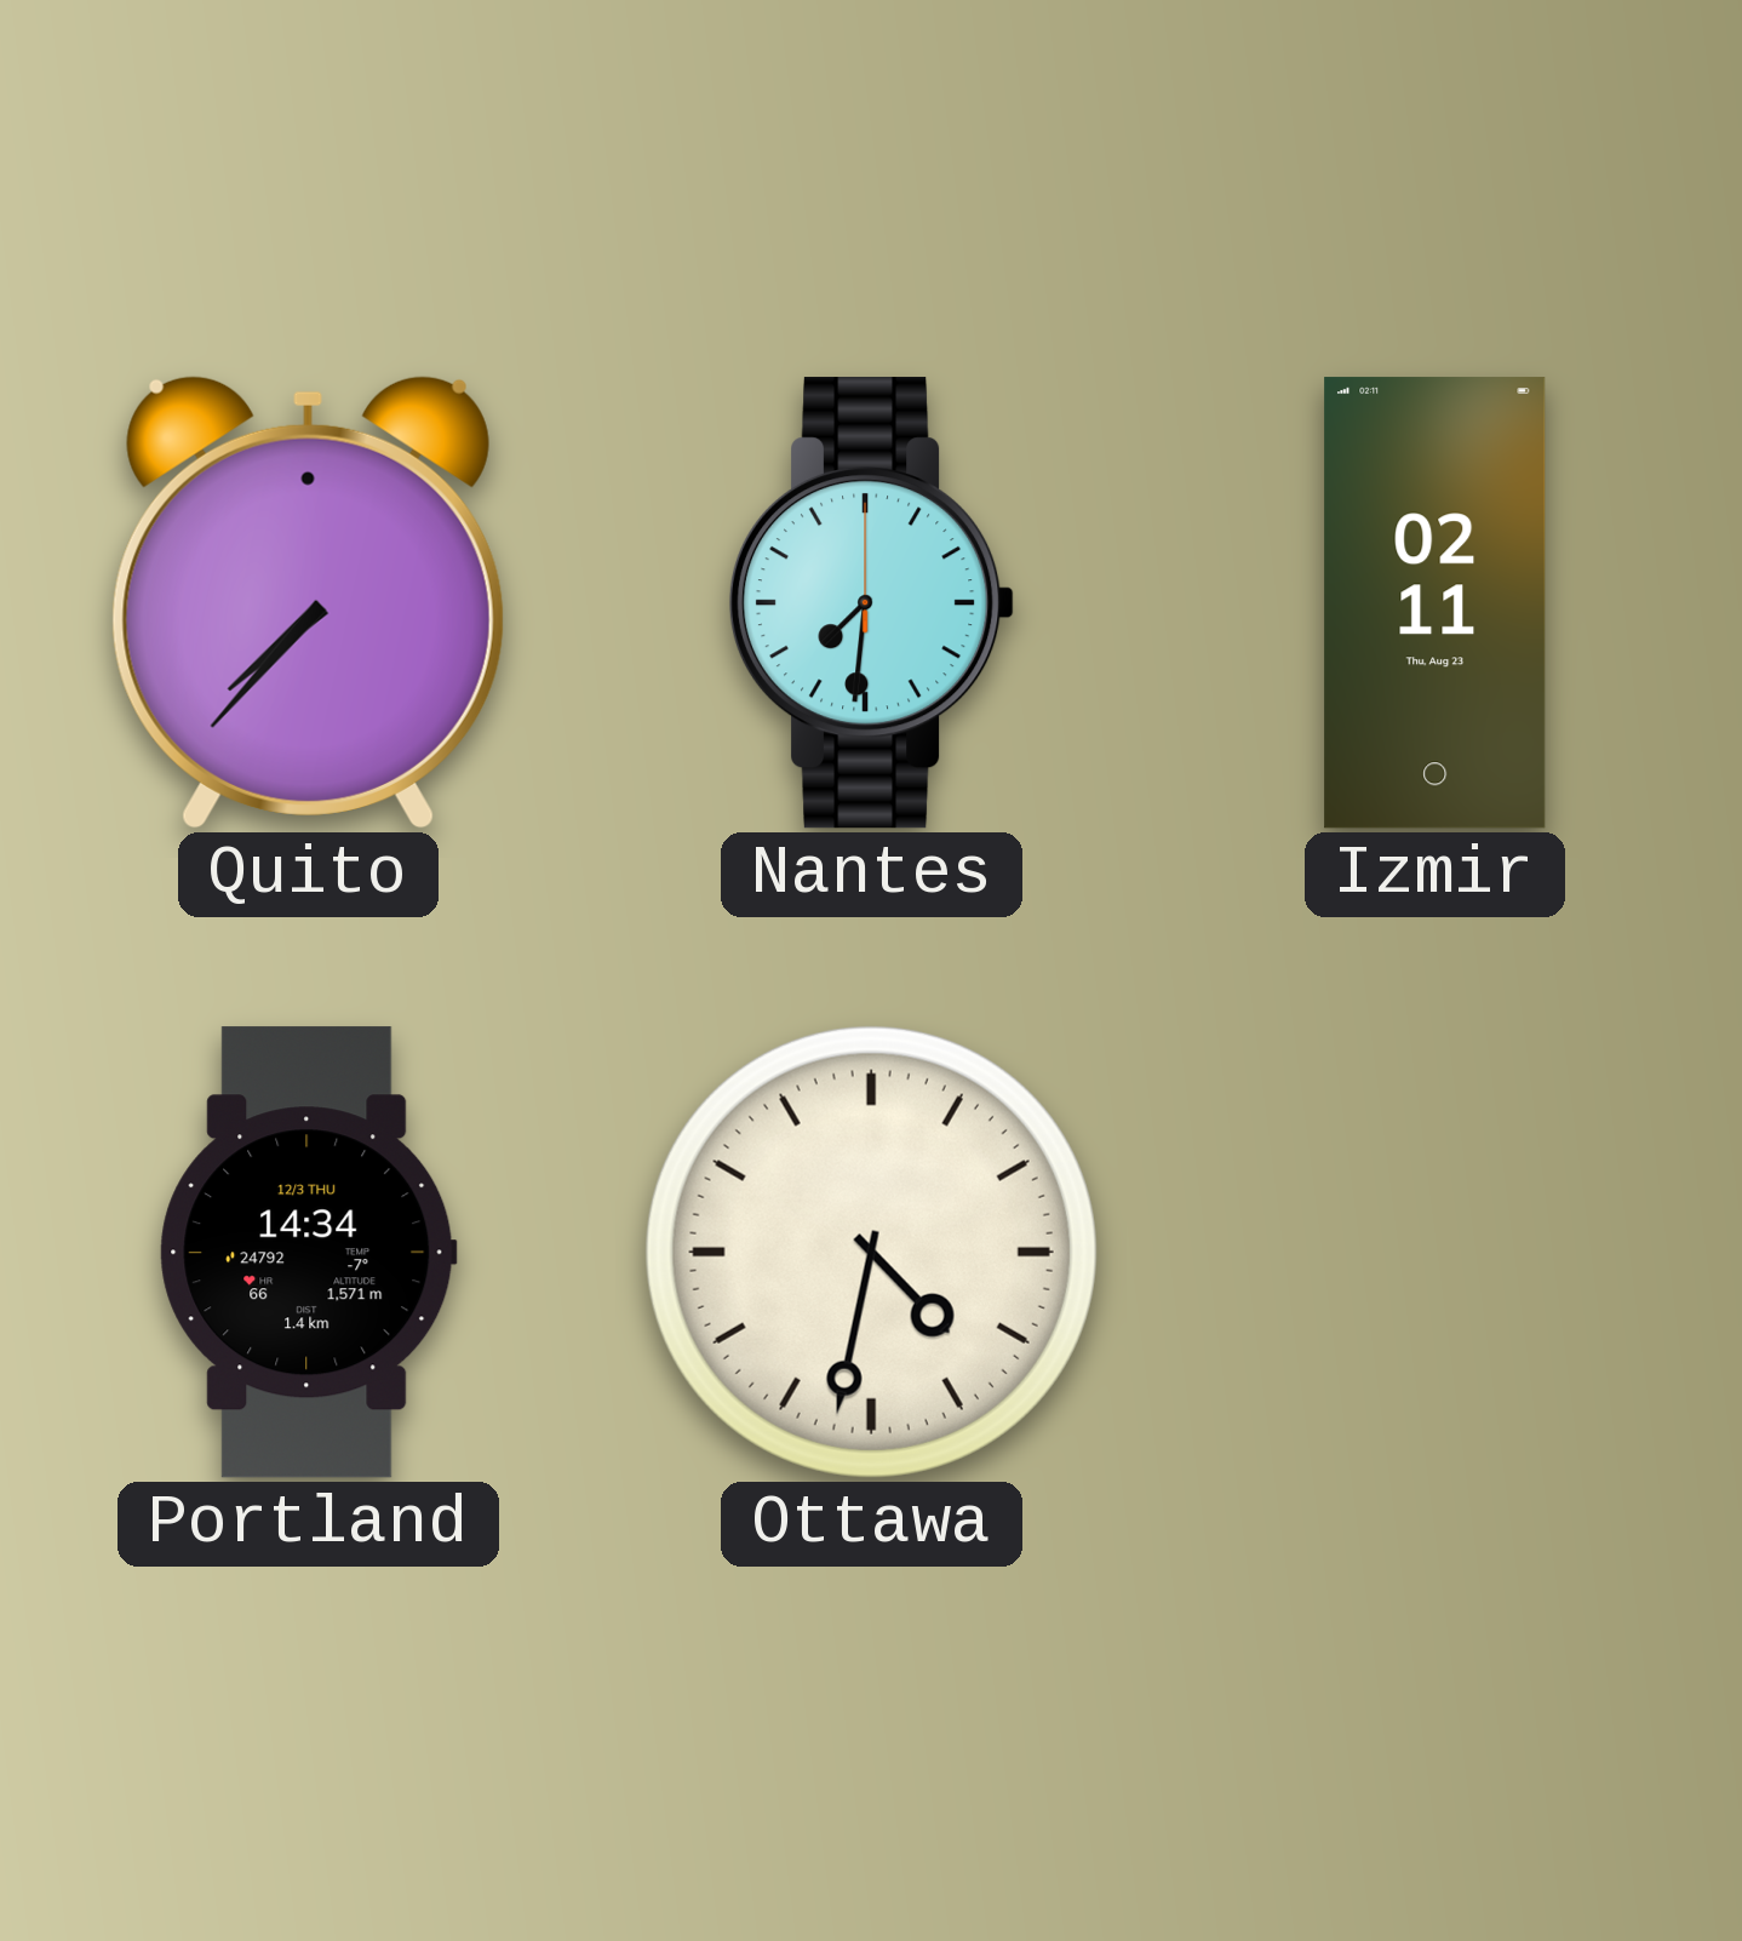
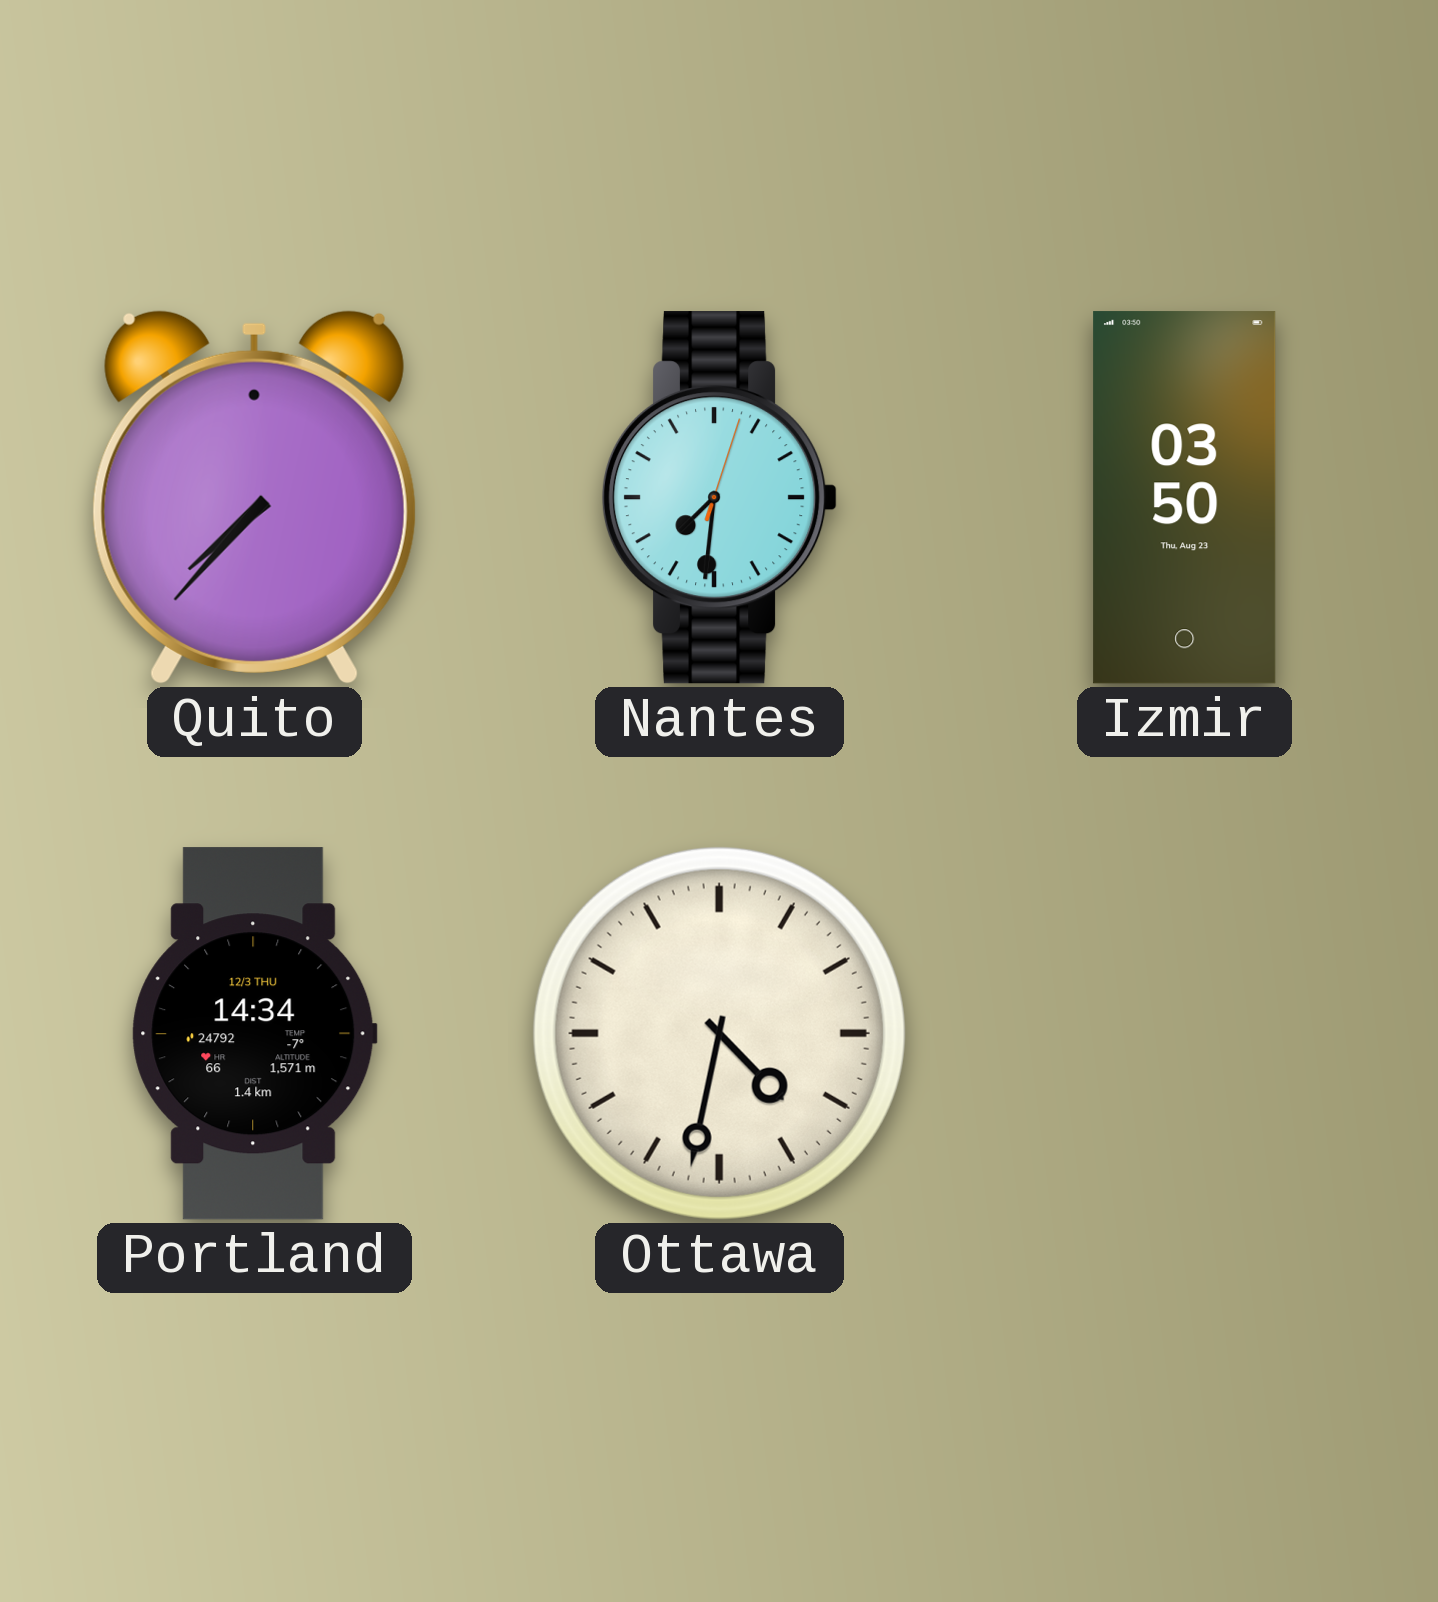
Nantes: 7:31:00 -> 7:31:03
Izmir: 02:11 -> 03:50
